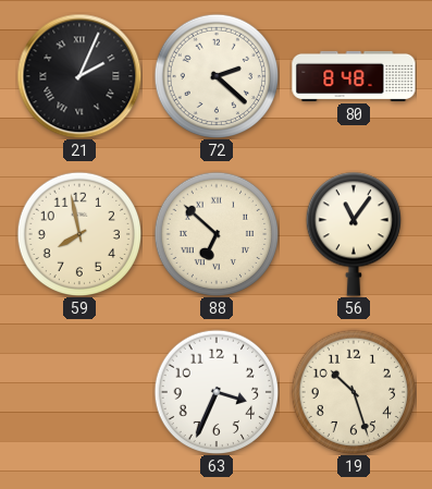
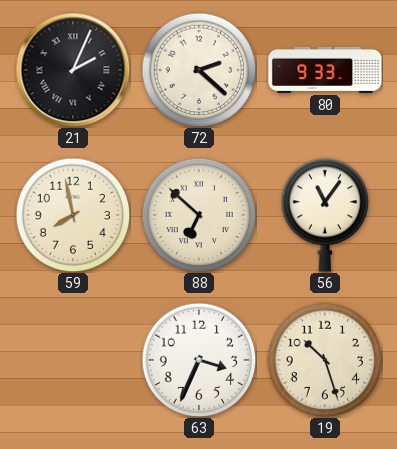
80: 8:48 -> 9:33
